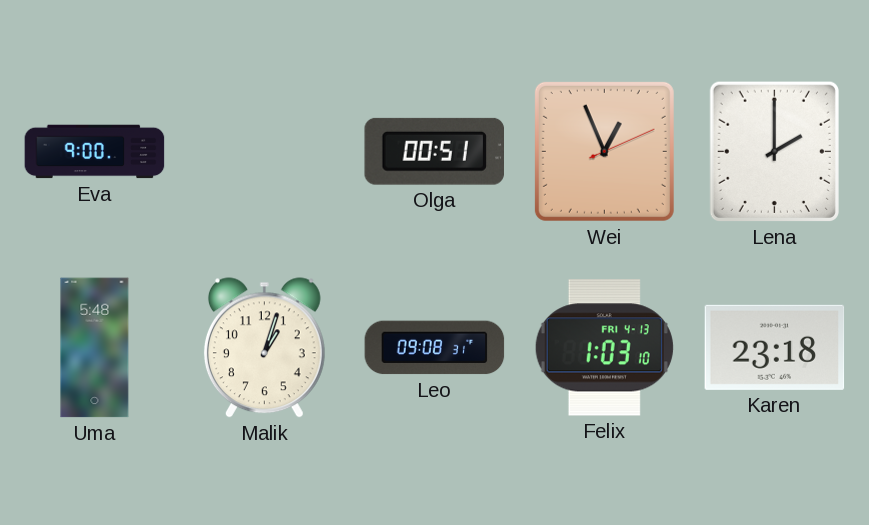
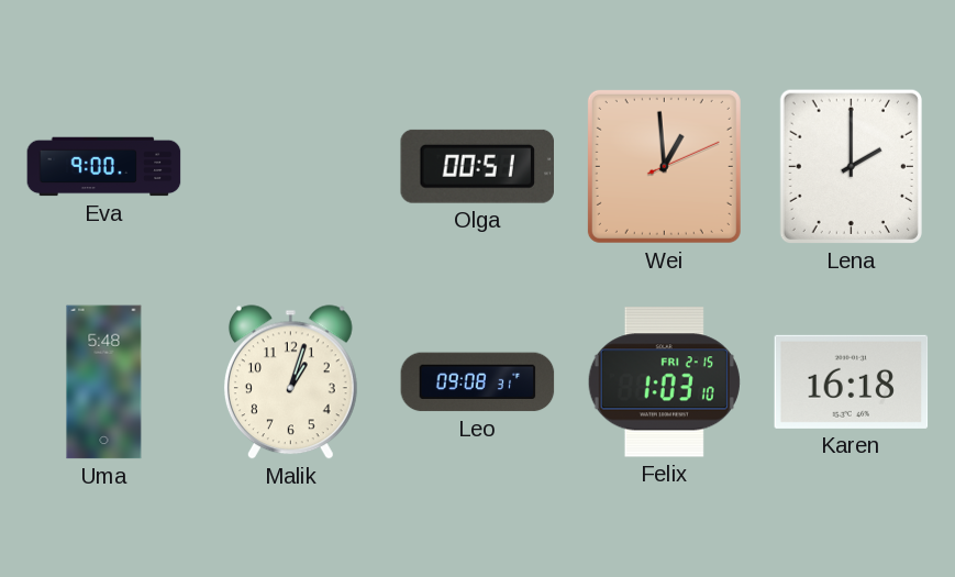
Wei: 12:56 -> 12:59
Felix date: FRI 4-13 -> FRI 2-15
Karen: 23:18 -> 16:18
